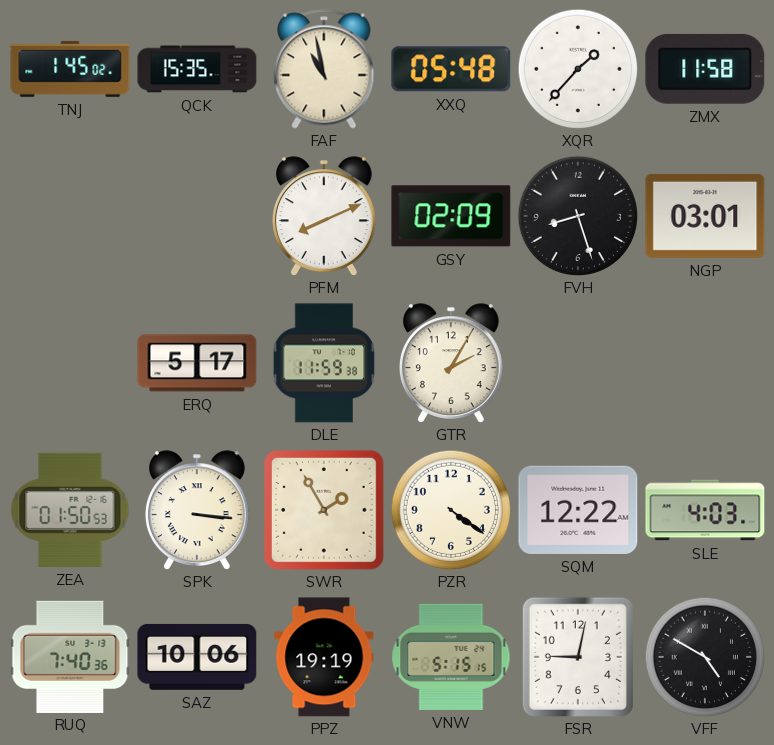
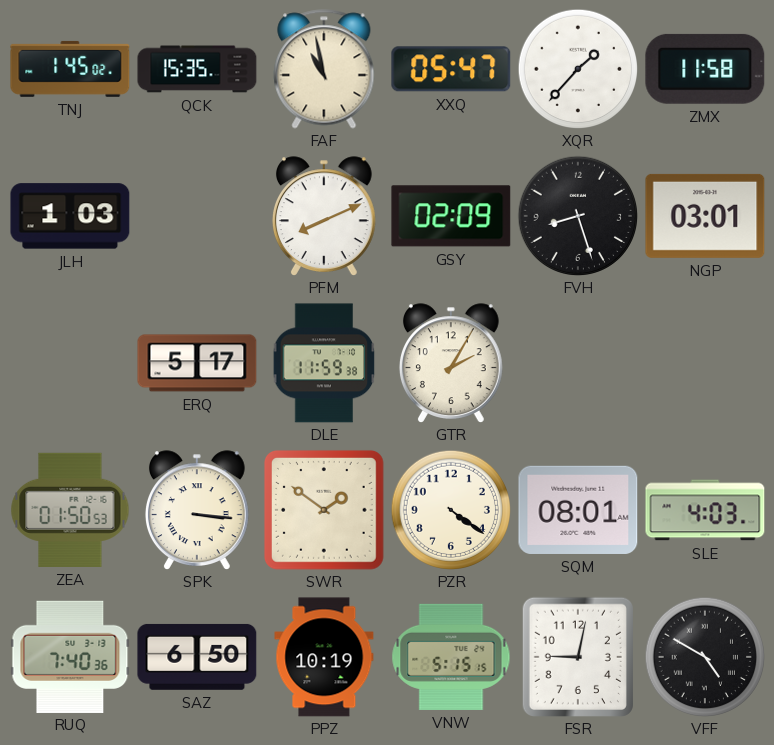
XXQ: 05:48 -> 05:47
JLH: none -> 1:03
SWR: 1:55 -> 1:51
SQM: 12:22 -> 08:01
SAZ: 10:06 -> 6:50
PPZ: 19:19 -> 10:19
